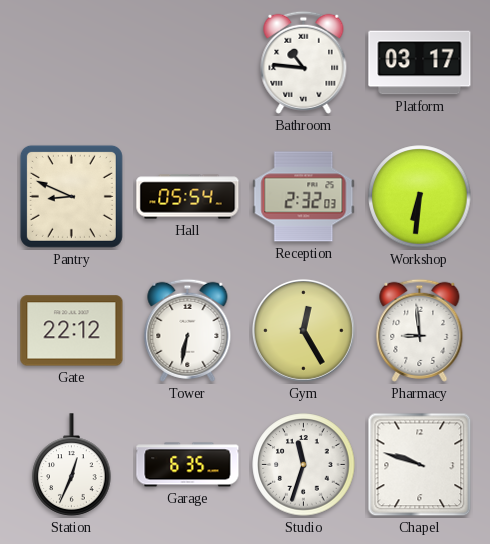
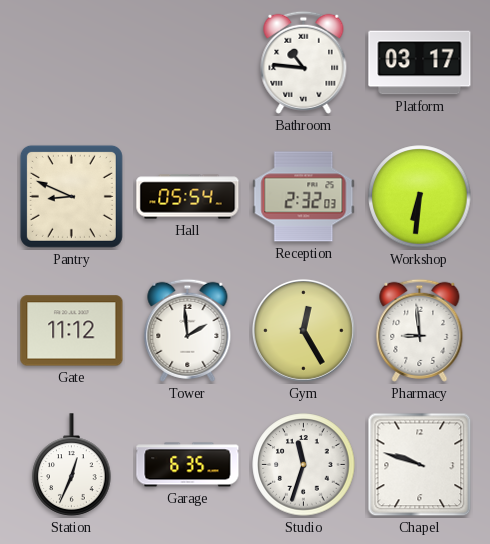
Gate: 22:12 -> 11:12
Tower: 6:32 -> 1:59
